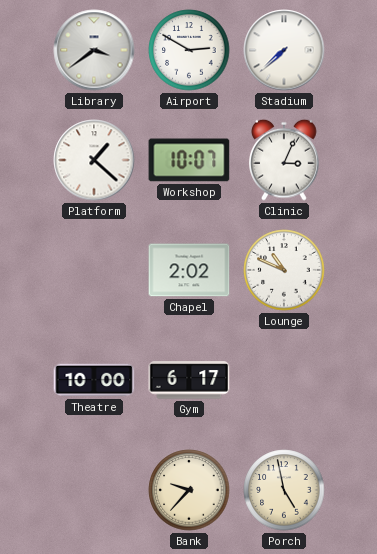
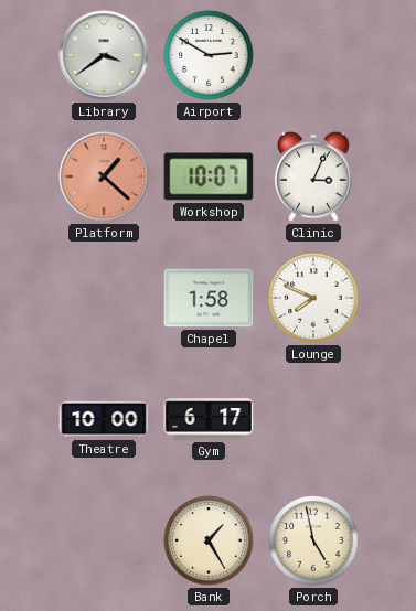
Stadium: 7:38 -> none
Platform dial: white -> salmon
Chapel: 2:02 -> 1:58
Lounge: 10:49 -> 7:49
Bank: 9:37 -> 1:25
